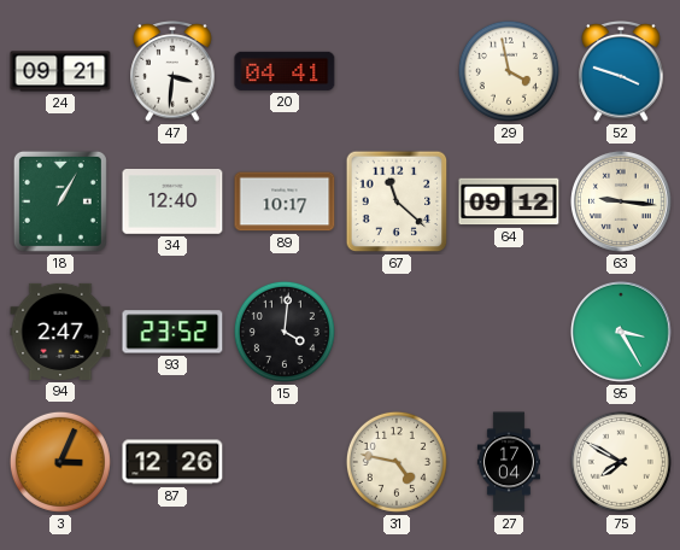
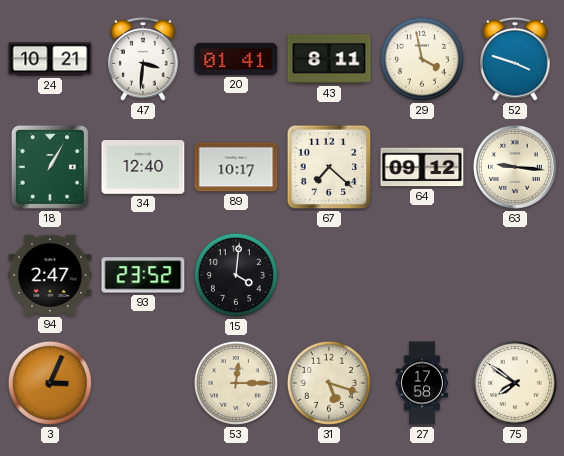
24: 09:21 -> 10:21
20: 04:41 -> 01:41
43: none -> 8:11
67: 11:22 -> 7:22
95: 3:25 -> none
87: 12:26 -> none
53: none -> 12:15
31: 4:47 -> 5:18
27: 17:04 -> 17:58
75: 7:50 -> 7:51
